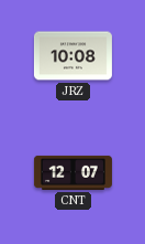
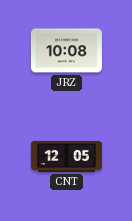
CNT: 12:07 -> 12:05
